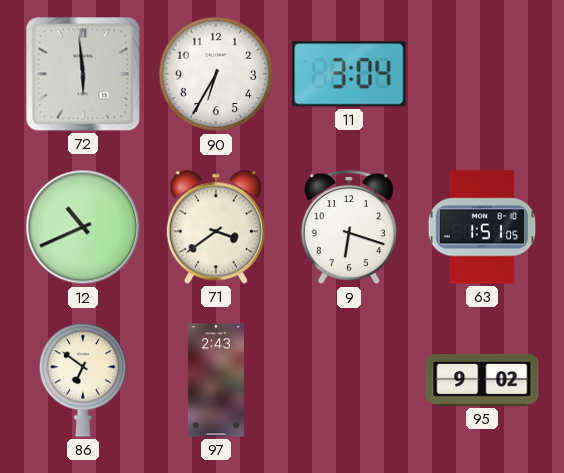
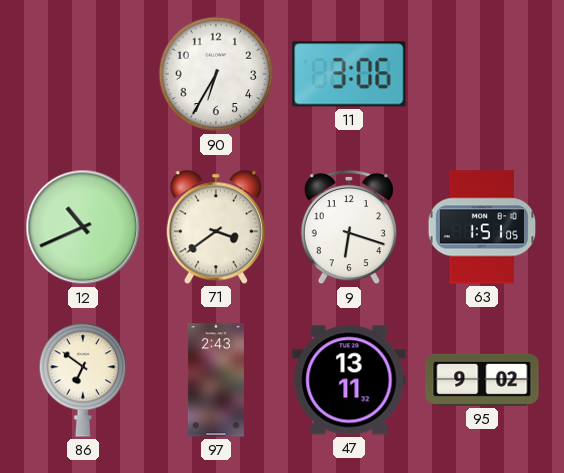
72: 5:59 -> none
11: 3:04 -> 3:06
47: none -> 13:11
